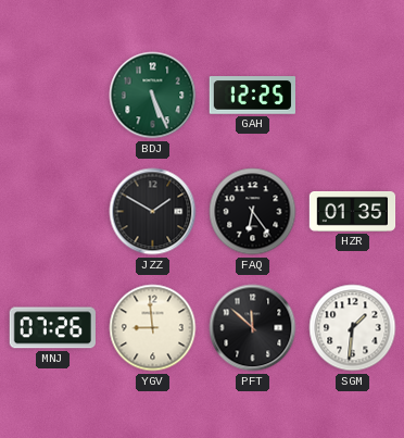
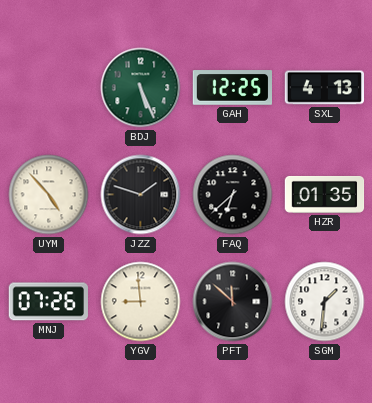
SXL: none -> 4:13
UYM: none -> 4:53
JZZ: 1:50 -> 1:48
FAQ: 6:24 -> 6:38
